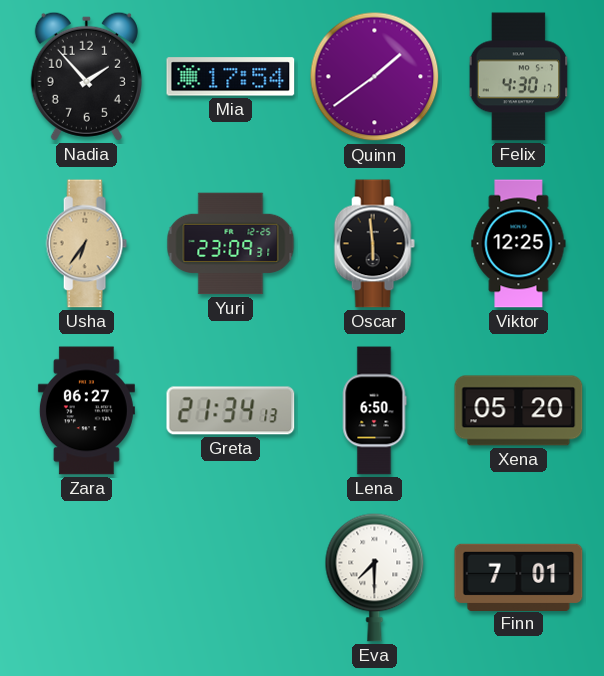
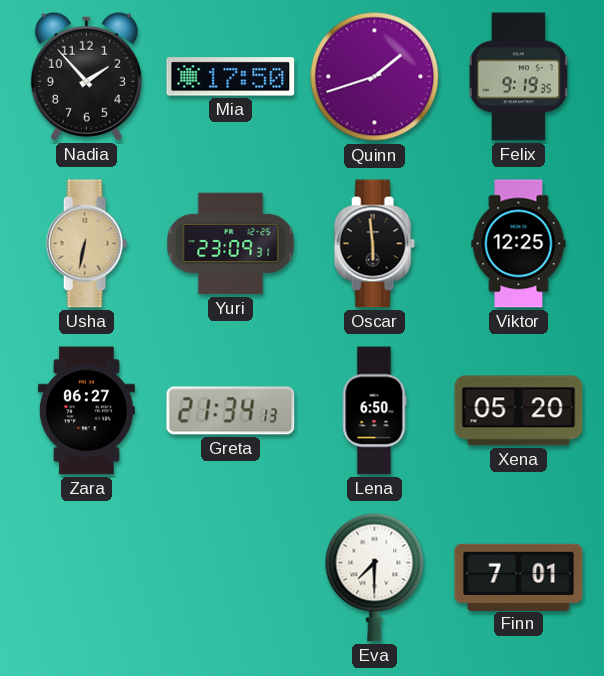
Mia: 17:54 -> 17:50
Quinn: 1:39 -> 1:42
Felix: 4:30 -> 9:19
Usha: 6:36 -> 6:32
